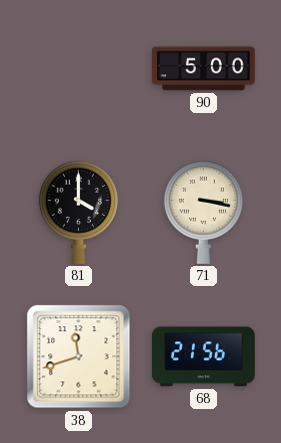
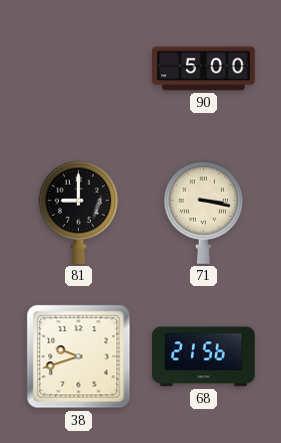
81: 4:00 -> 9:00
38: 11:42 -> 9:42
